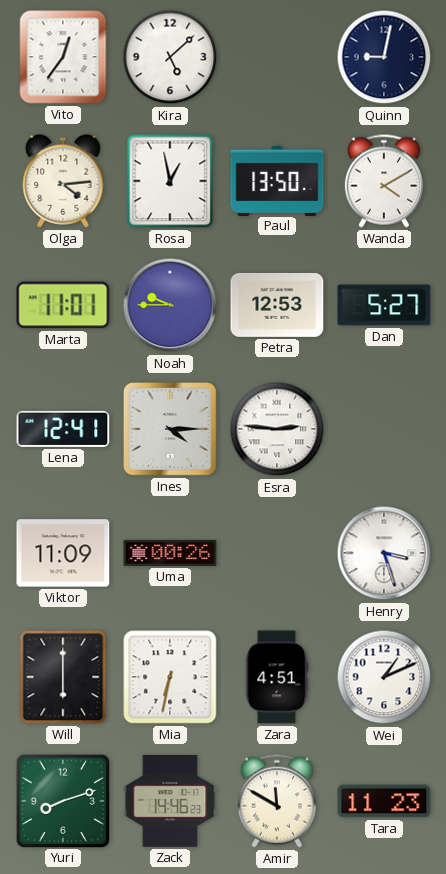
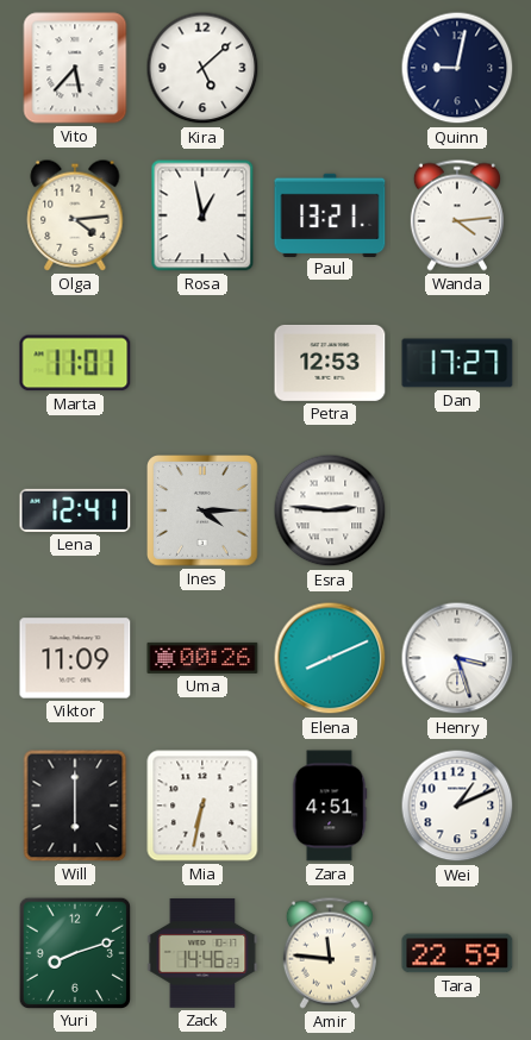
Vito: 12:36 -> 5:37
Paul: 13:50 -> 13:21
Wanda: 4:10 -> 4:14
Noah: 9:45 -> none
Dan: 5:27 -> 17:27
Elena: none -> 8:11
Amir: 11:50 -> 11:46
Tara: 11:23 -> 22:59
